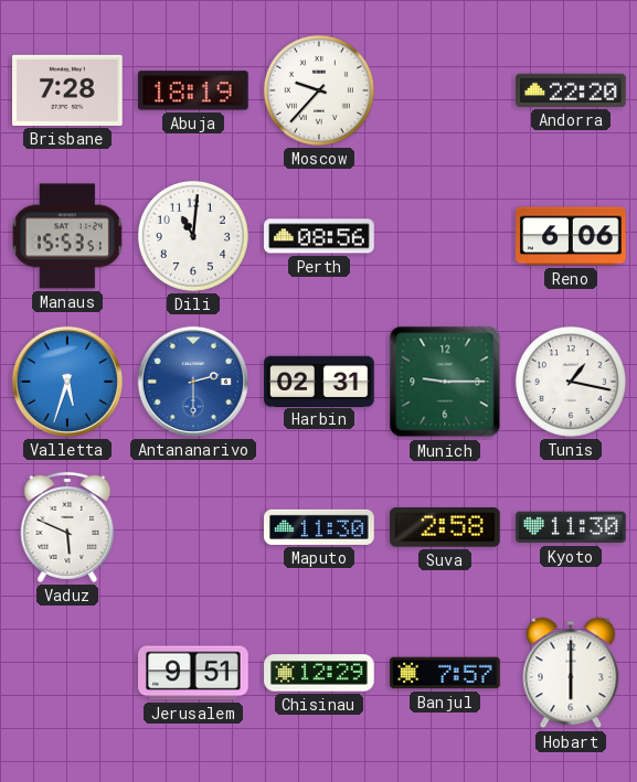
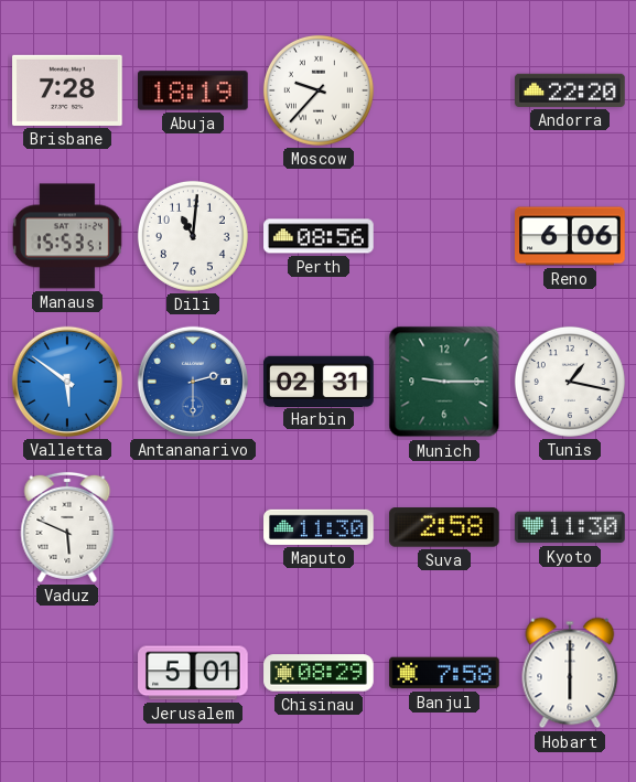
Valletta: 5:33 -> 5:51
Jerusalem: 9:51 -> 5:01
Chisinau: 12:29 -> 08:29
Banjul: 7:57 -> 7:58
